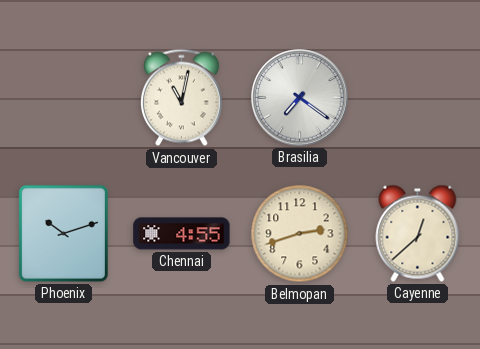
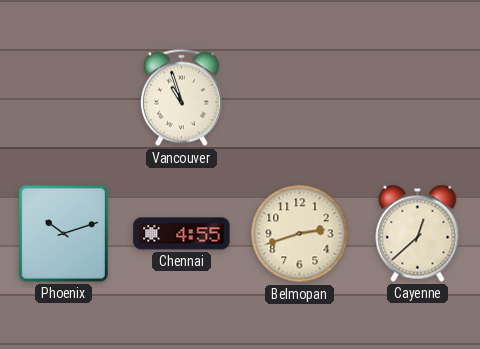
Vancouver: 11:02 -> 10:57
Brasilia: 7:21 -> none
